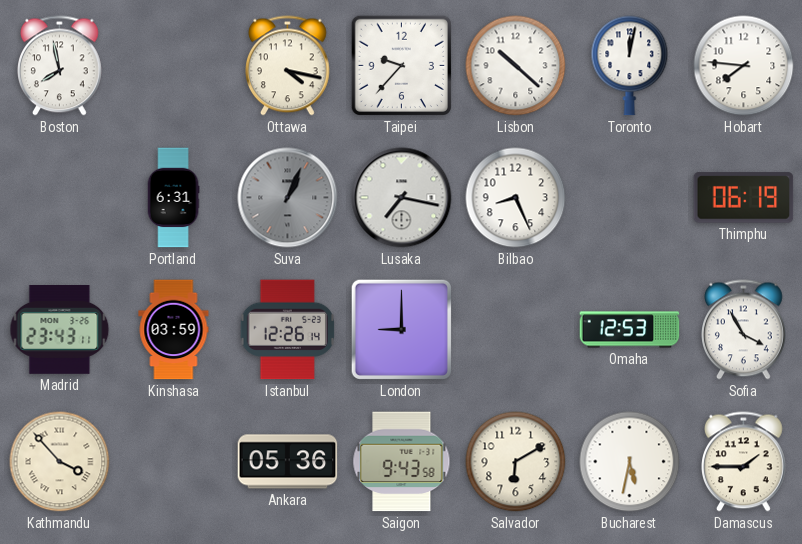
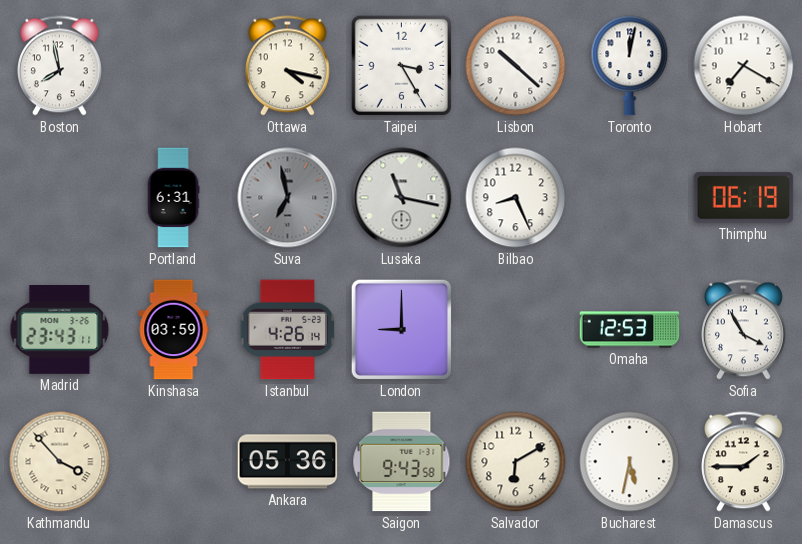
Taipei: 9:37 -> 3:25
Hobart: 7:46 -> 7:20
Suva: 1:04 -> 6:58
Lusaka: 7:17 -> 11:17
Istanbul: 12:26 -> 4:26
